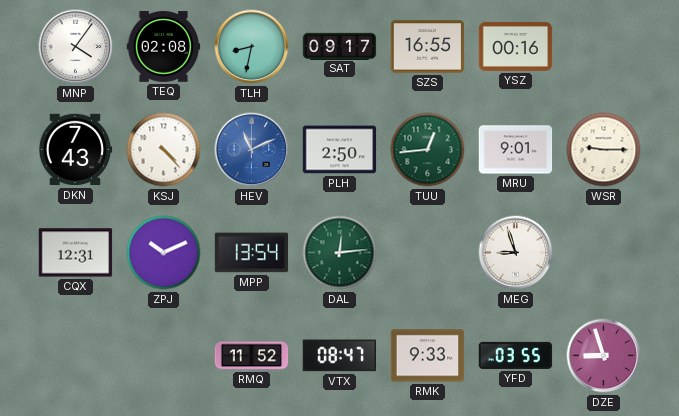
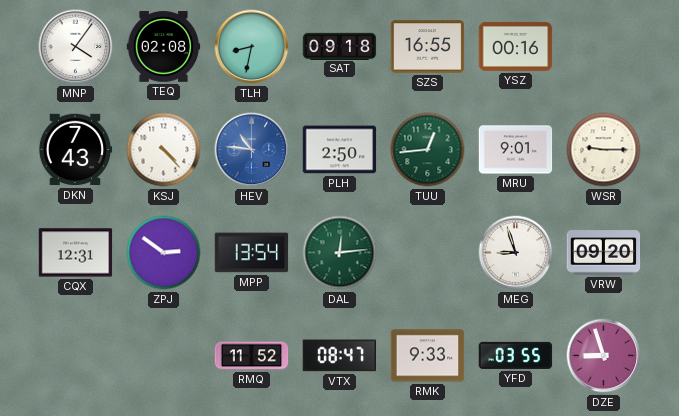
SAT: 09:17 -> 09:18
HEV: 11:11 -> 10:46
ZPJ: 10:11 -> 2:51
VRW: none -> 09:20
